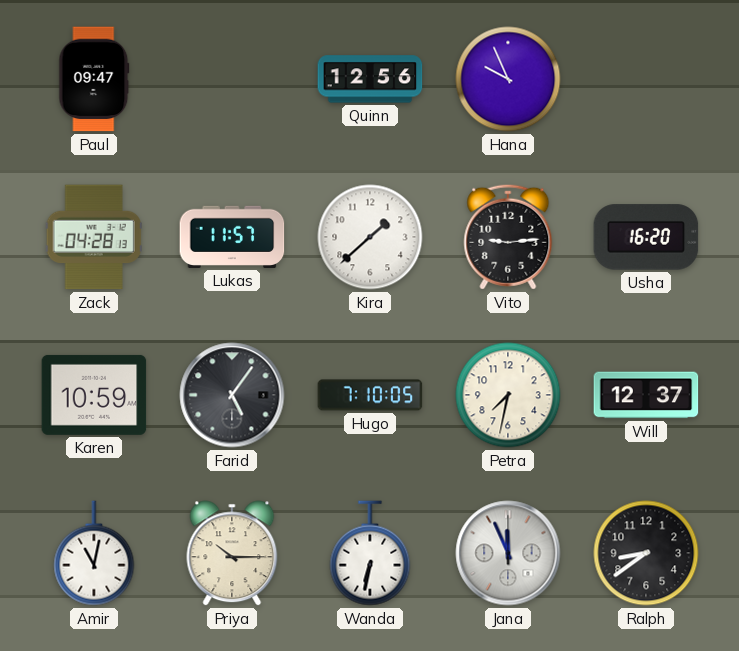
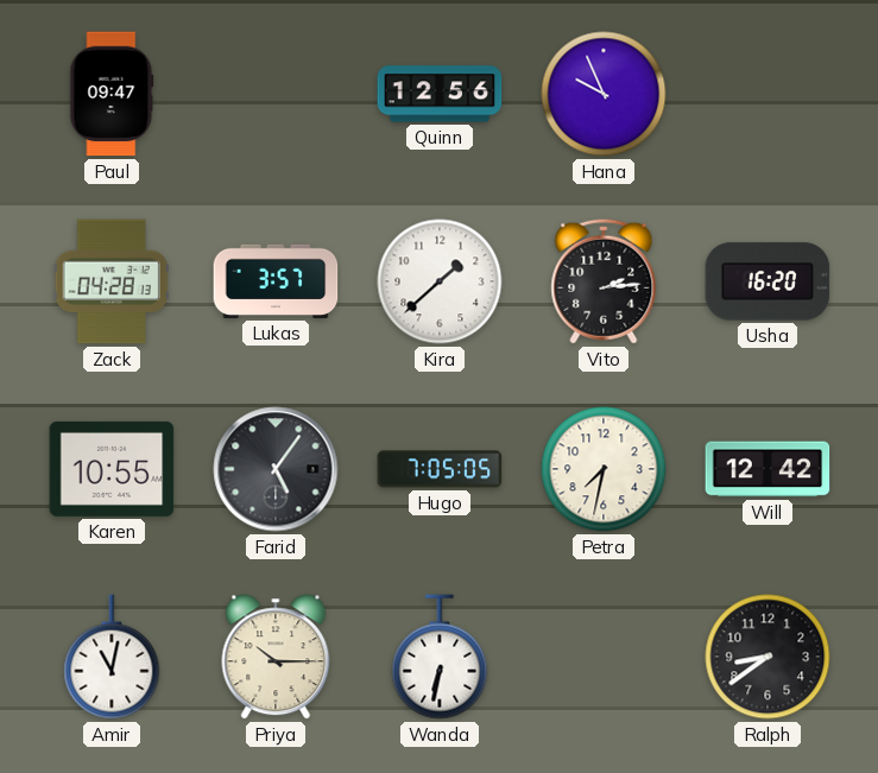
Lukas: 11:57 -> 3:57
Vito: 9:14 -> 2:14
Karen: 10:59 -> 10:55
Hugo: 7:10 -> 7:05
Will: 12:37 -> 12:42
Jana: 11:56 -> none
